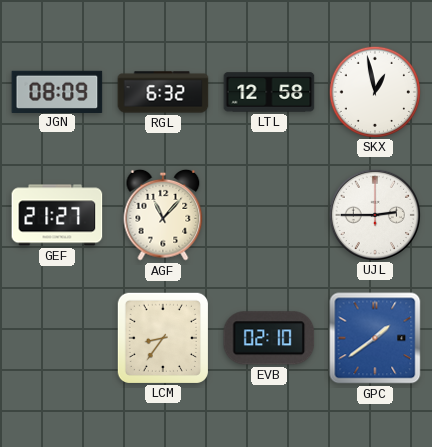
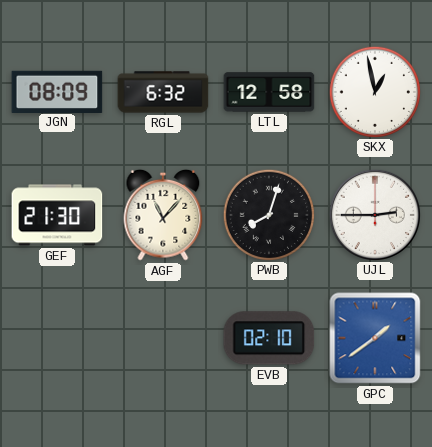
GEF: 21:27 -> 21:30
PWB: none -> 8:03
LCM: 8:36 -> none
